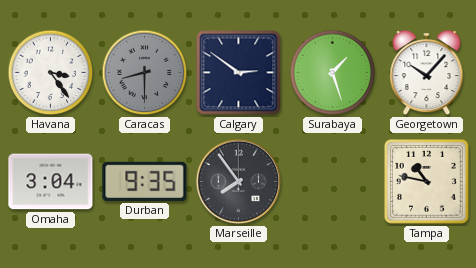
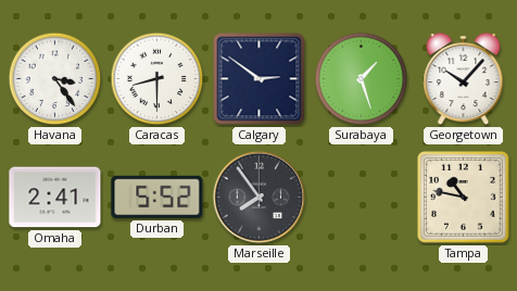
Caracas dial: grey -> white
Omaha: 3:04 -> 2:41
Durban: 9:35 -> 5:52
